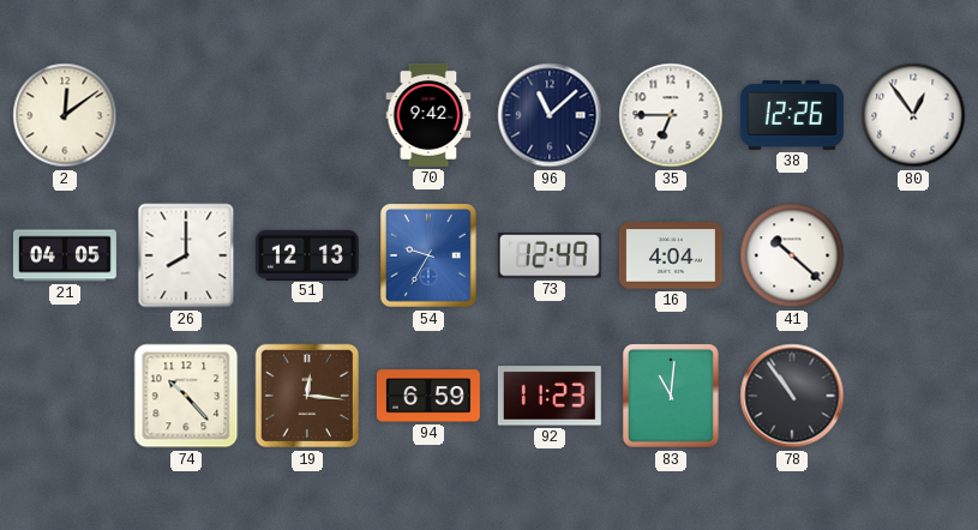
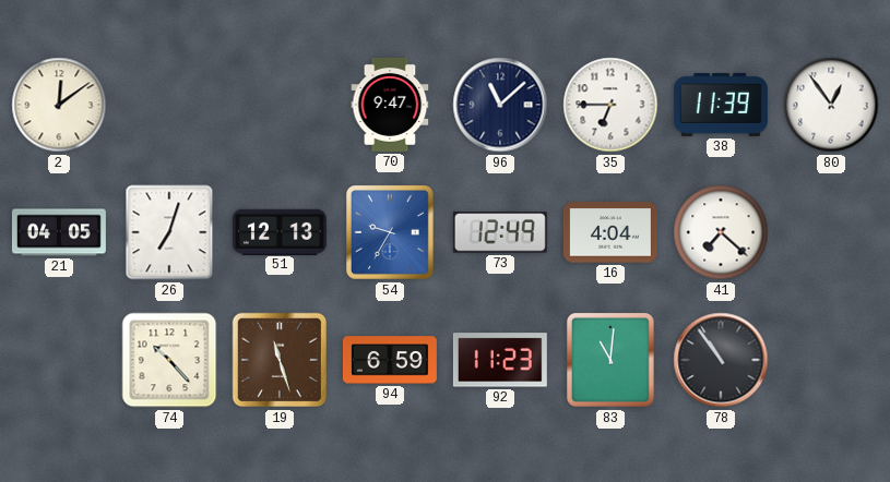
70: 9:42 -> 9:47
38: 12:26 -> 11:39
26: 8:00 -> 7:03
41: 10:22 -> 7:22
19: 12:16 -> 11:27
